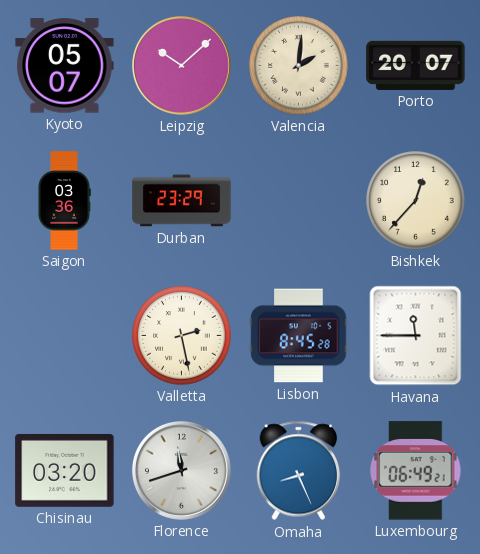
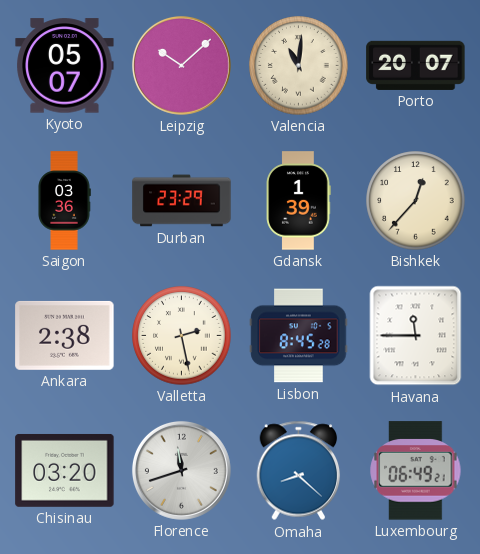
Valencia: 2:01 -> 11:01
Gdansk: none -> 1:39
Ankara: none -> 2:38
Omaha: 8:26 -> 8:22
